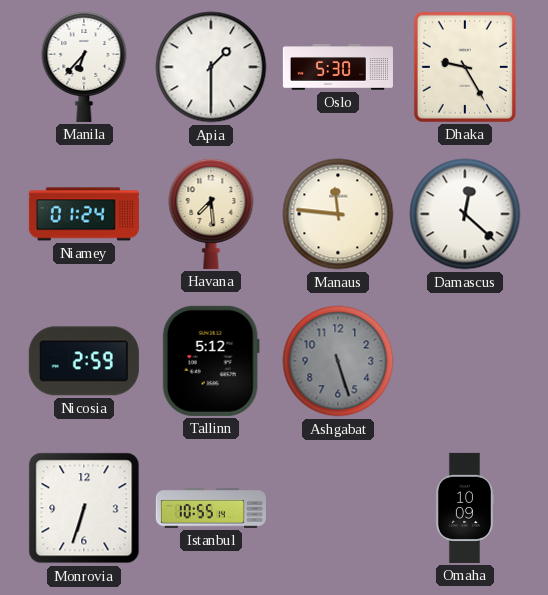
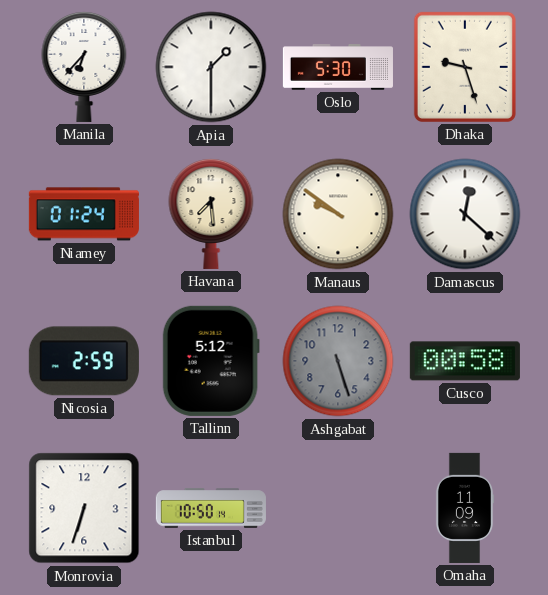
Dhaka: 9:25 -> 9:27
Manaus: 11:46 -> 9:51
Cusco: none -> 00:58
Istanbul: 10:55 -> 10:50
Omaha: 10:09 -> 11:09
